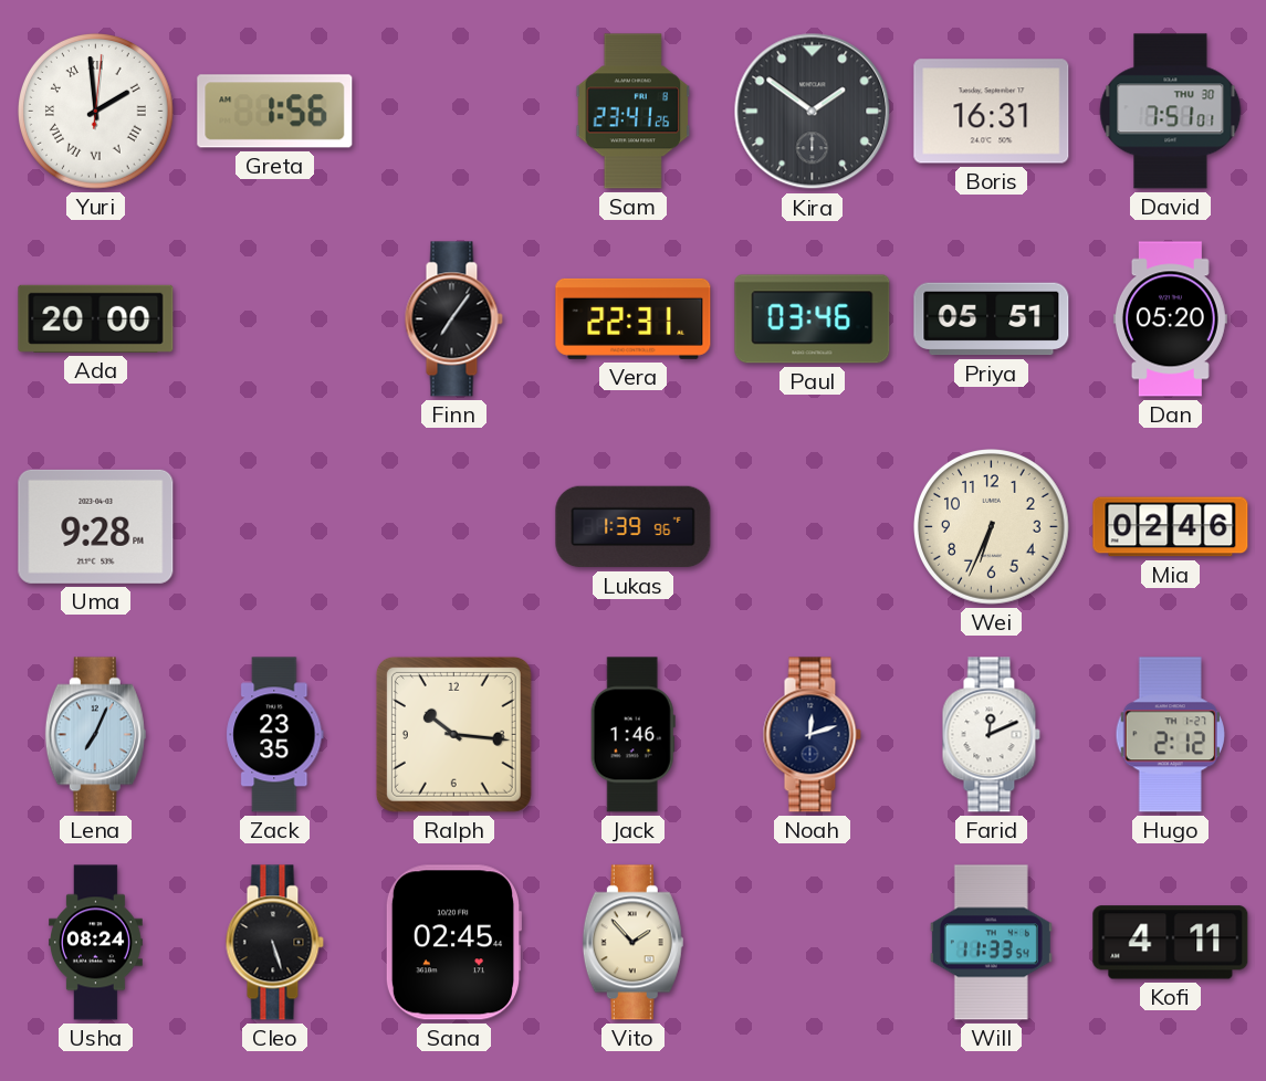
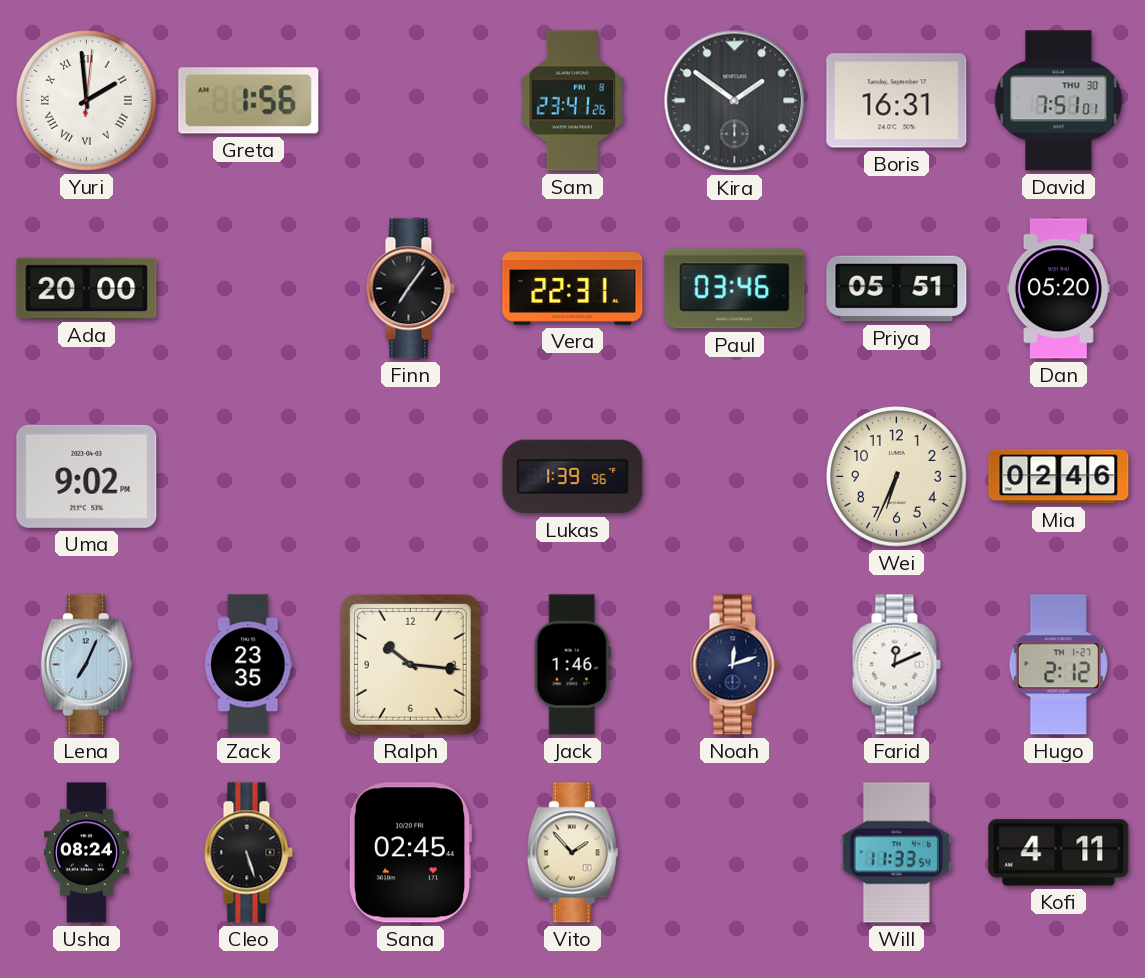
Uma: 9:28 -> 9:02
